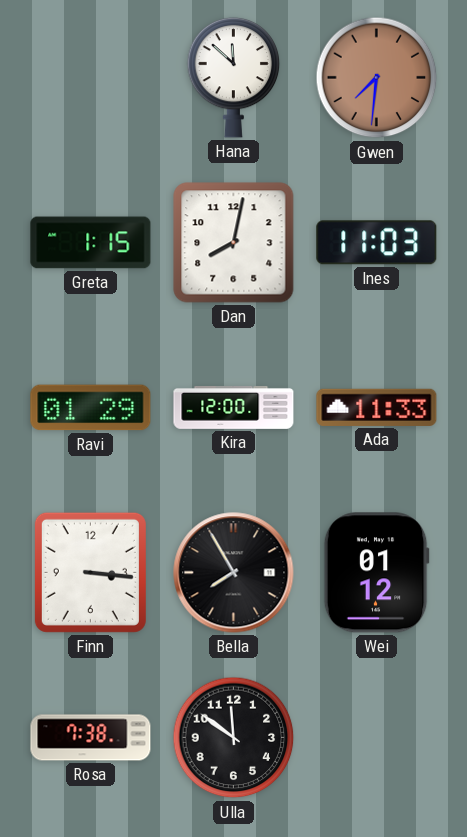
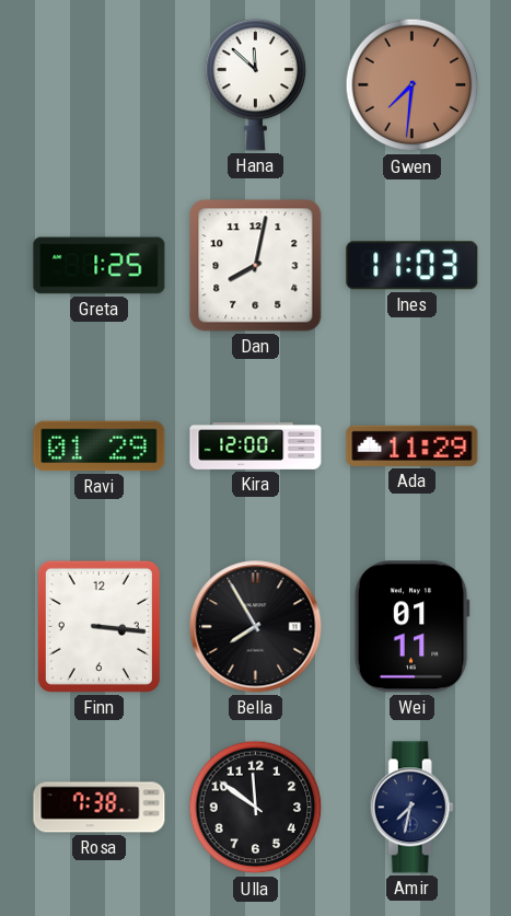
Greta: 1:15 -> 1:25
Ada: 11:33 -> 11:29
Wei: 01:12 -> 01:11
Amir: none -> 7:32
